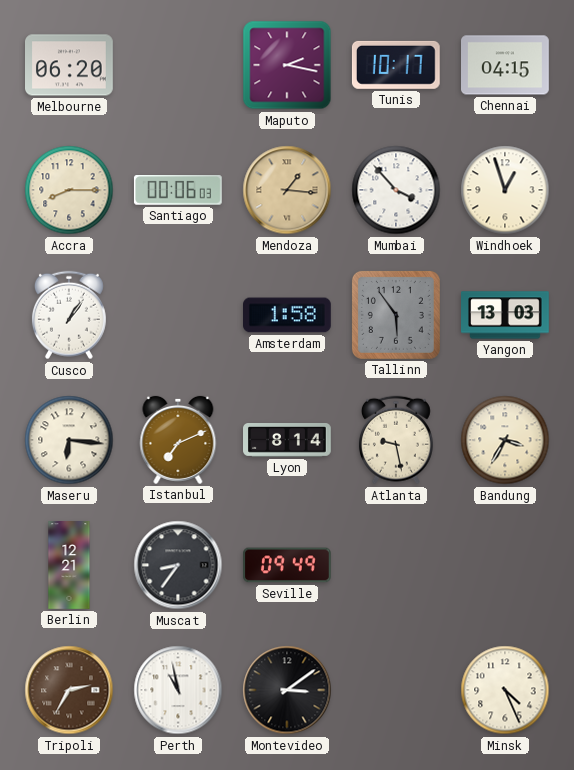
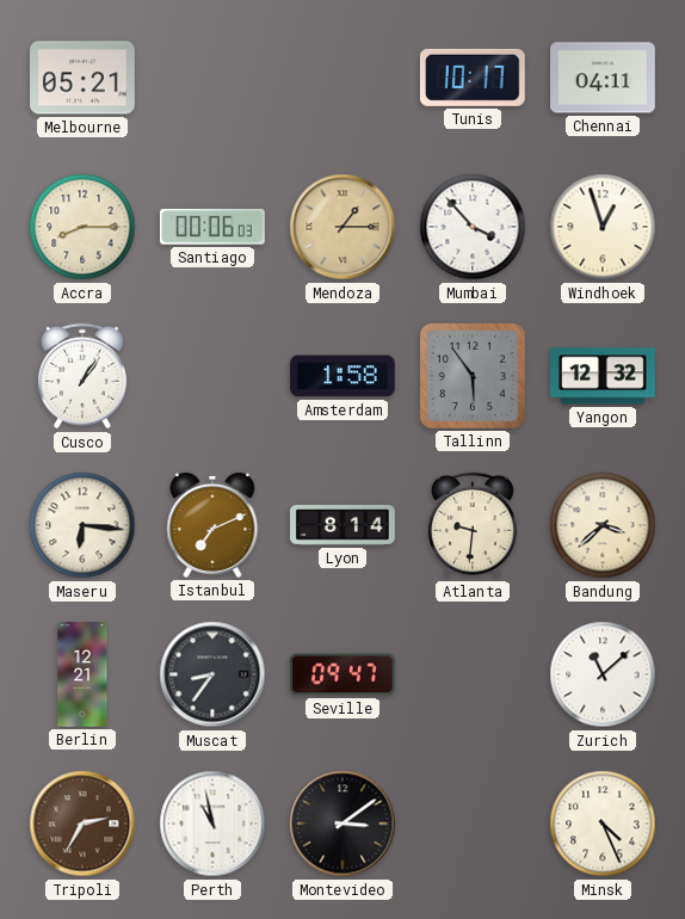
Melbourne: 06:20 -> 05:21
Maputo: 2:17 -> none
Chennai: 04:15 -> 04:11
Mendoza: 1:16 -> 1:15
Yangon: 13:03 -> 12:32
Atlanta: 9:28 -> 9:31
Bandung: 3:35 -> 3:38
Seville: 09:49 -> 09:47
Zurich: none -> 11:08
